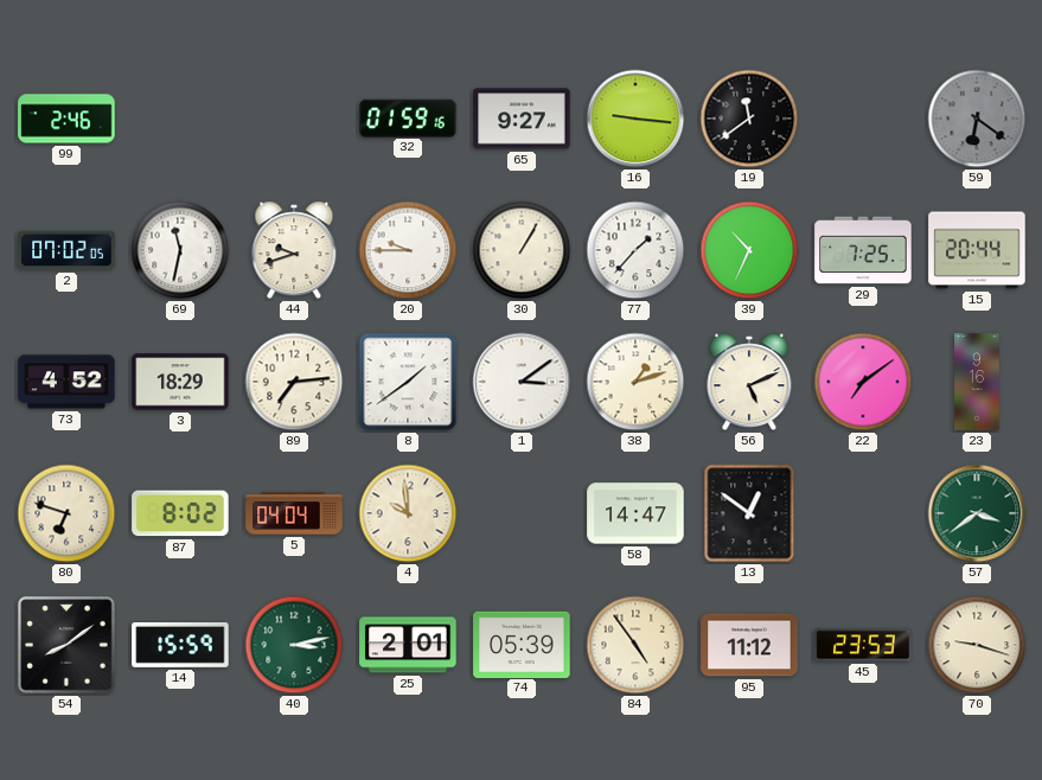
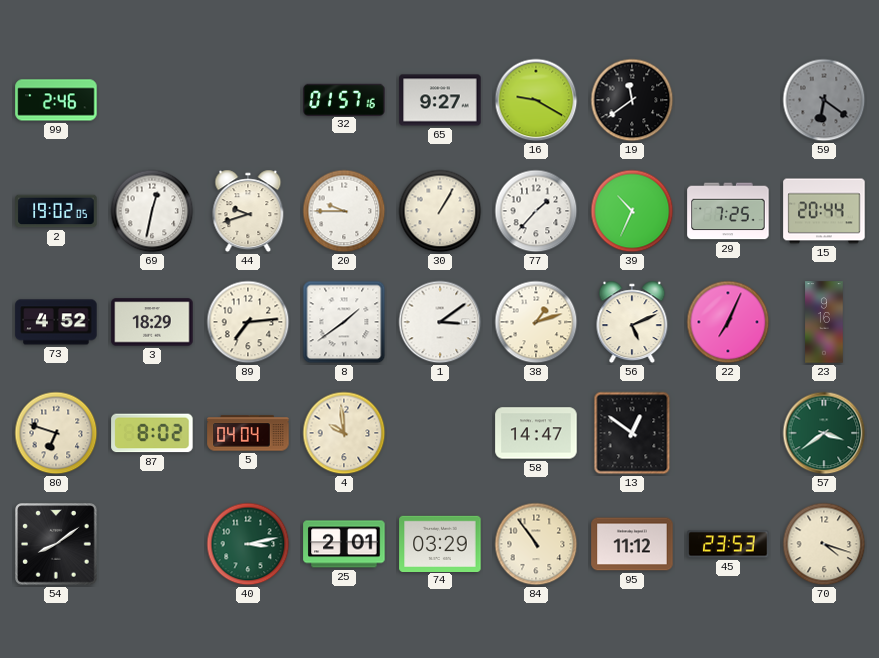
32: 01:59 -> 01:57
16: 9:16 -> 9:20
2: 07:02 -> 19:02
69: 11:32 -> 12:32
22: 7:09 -> 7:04
14: 15:59 -> none
74: 05:39 -> 03:29
84: 4:54 -> 10:54
70: 9:18 -> 4:18
